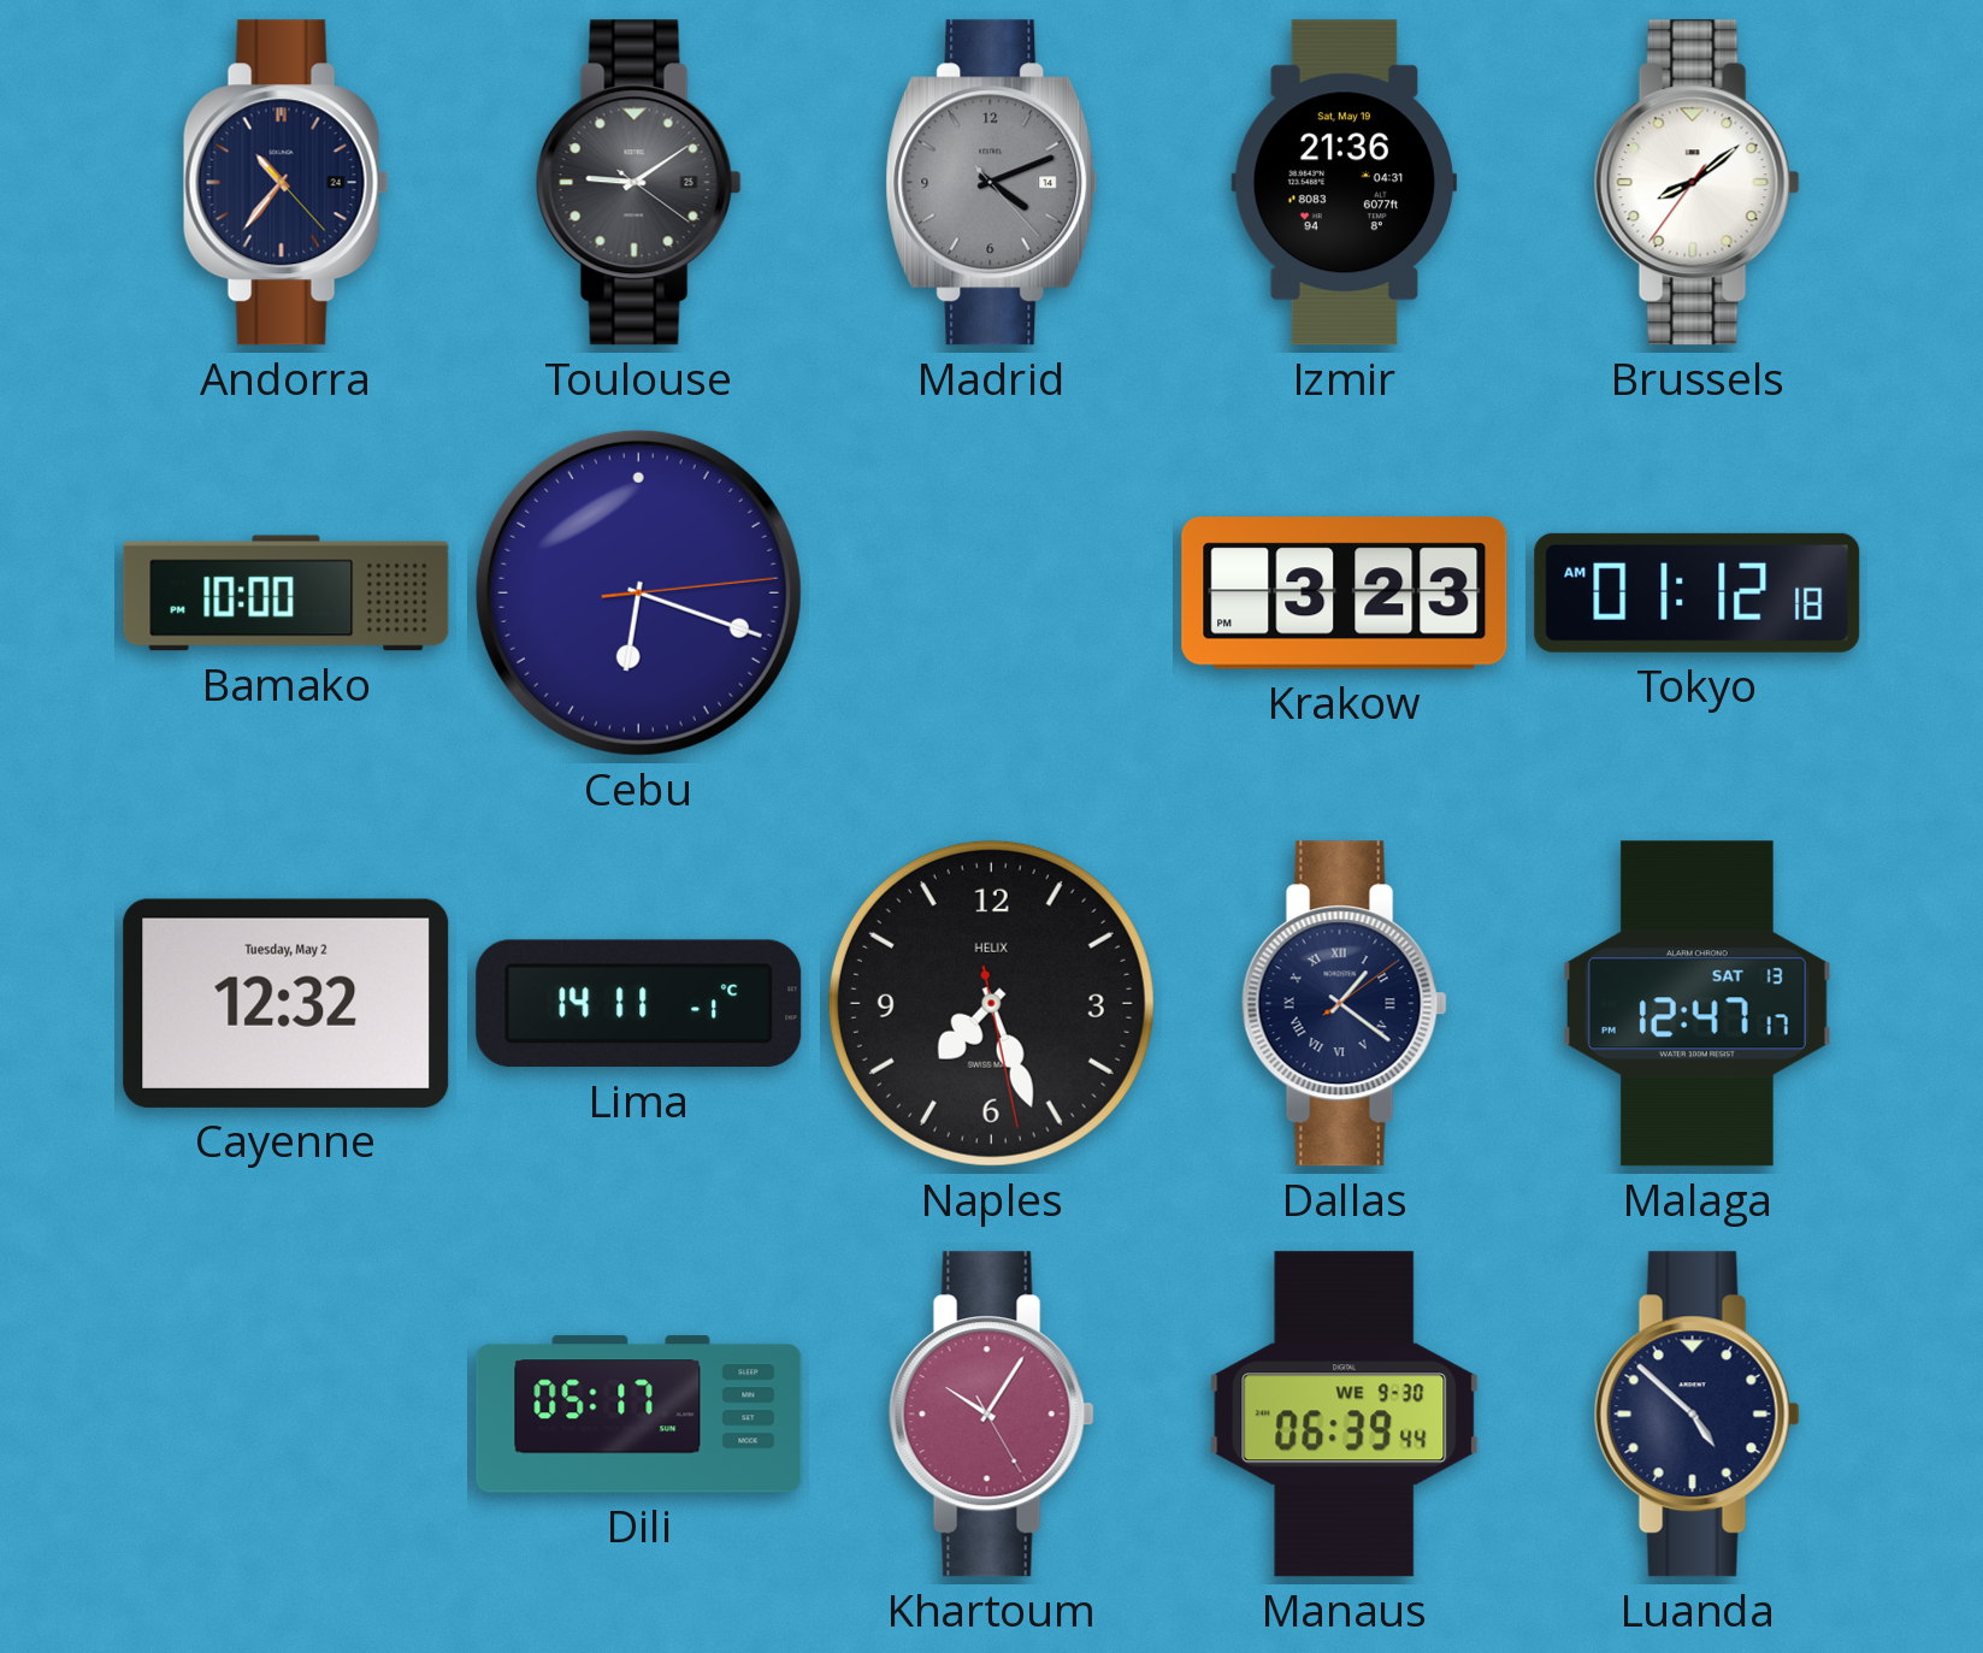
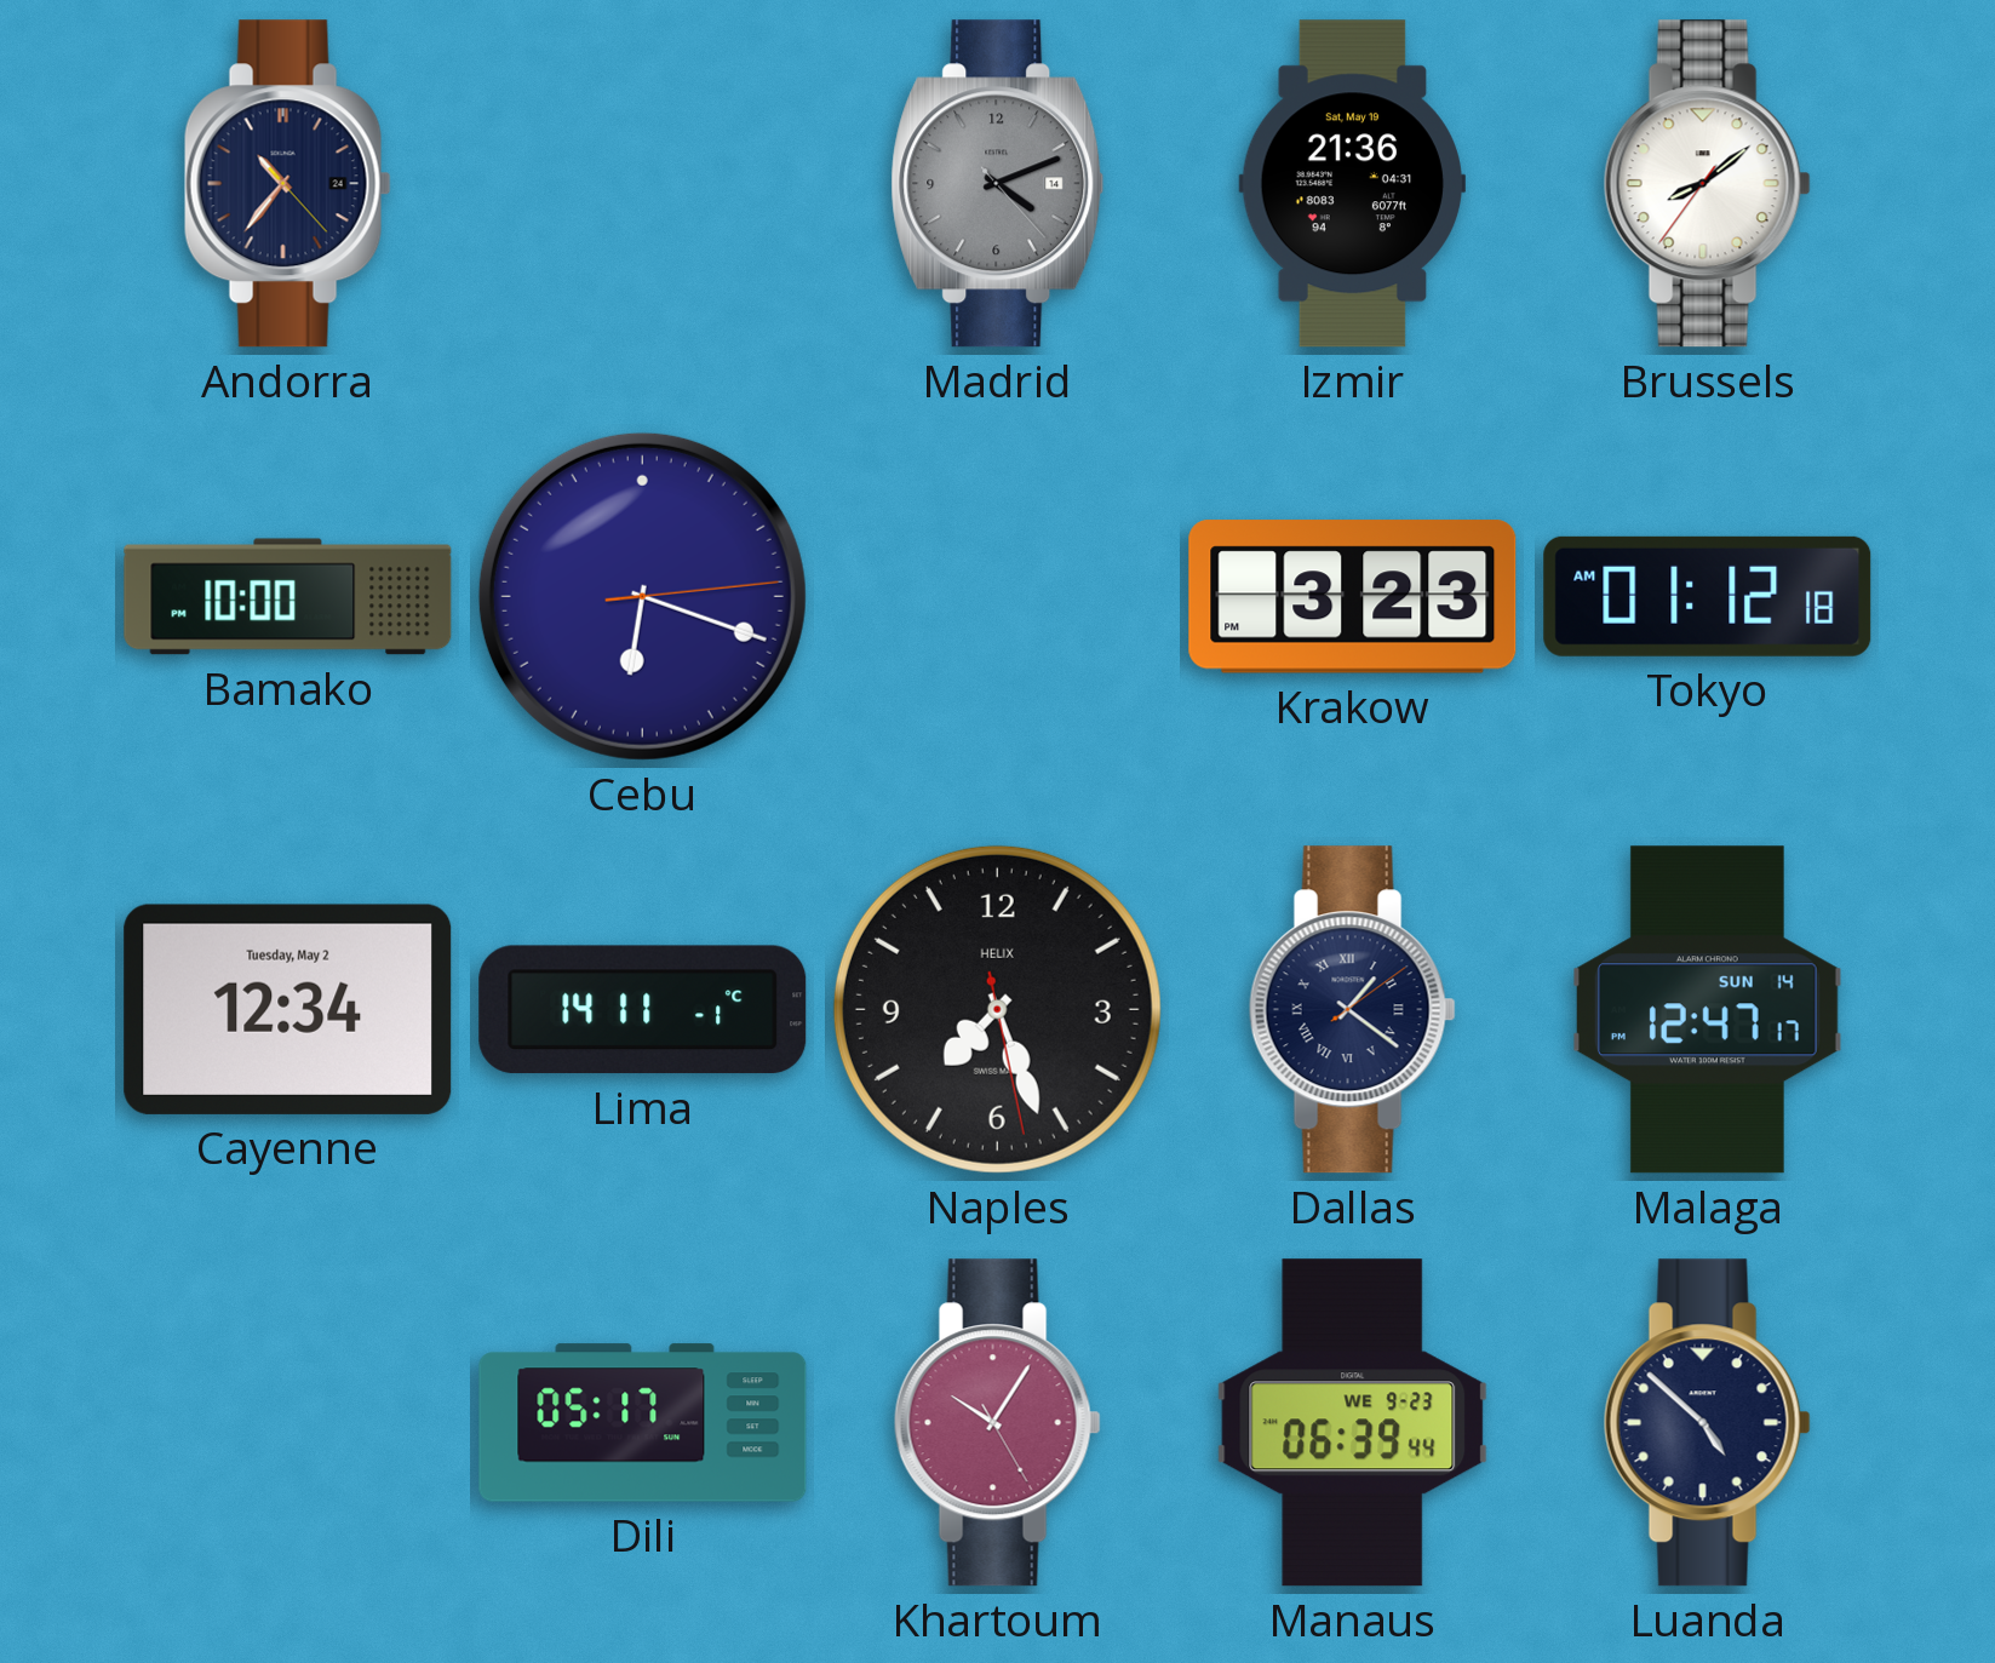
Toulouse: 9:09 -> none
Cayenne: 12:32 -> 12:34
Malaga date: SAT 13 -> SUN 14
Manaus date: WE 9-30 -> WE 9-23
